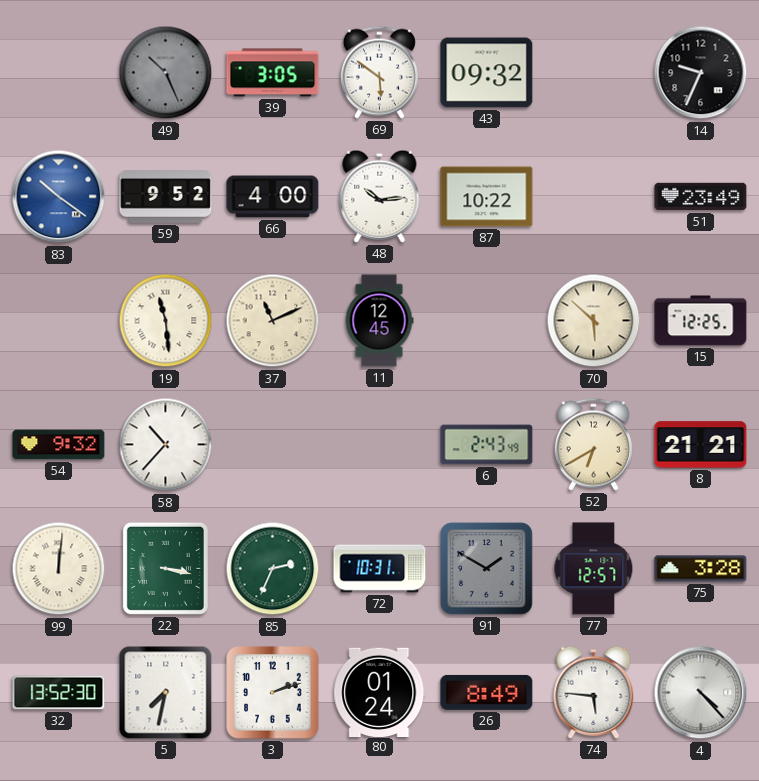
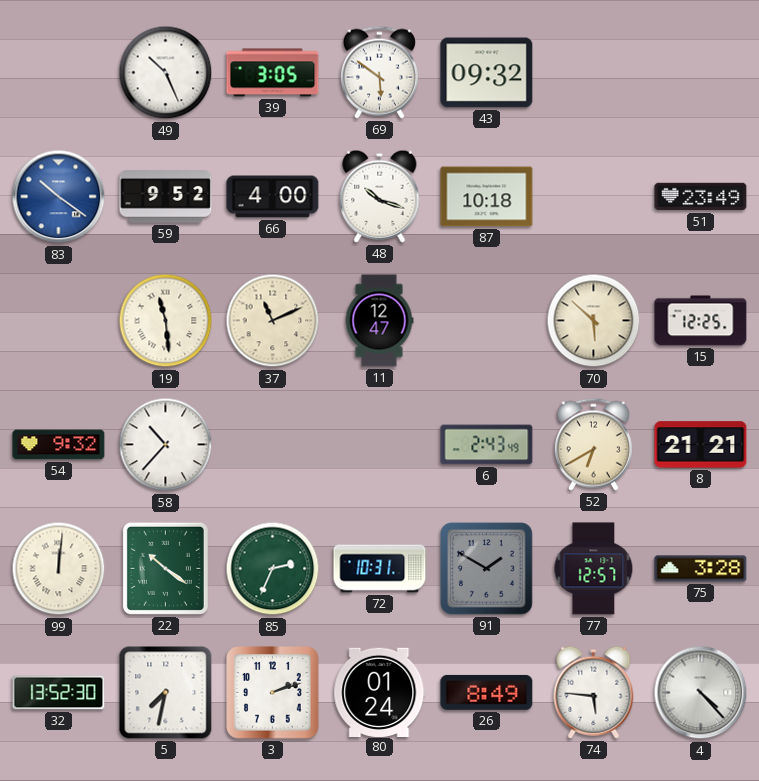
49 dial: grey -> white
14: 9:34 -> none
48: 10:14 -> 10:18
87: 10:22 -> 10:18
11: 12:45 -> 12:47
22: 3:17 -> 10:21
